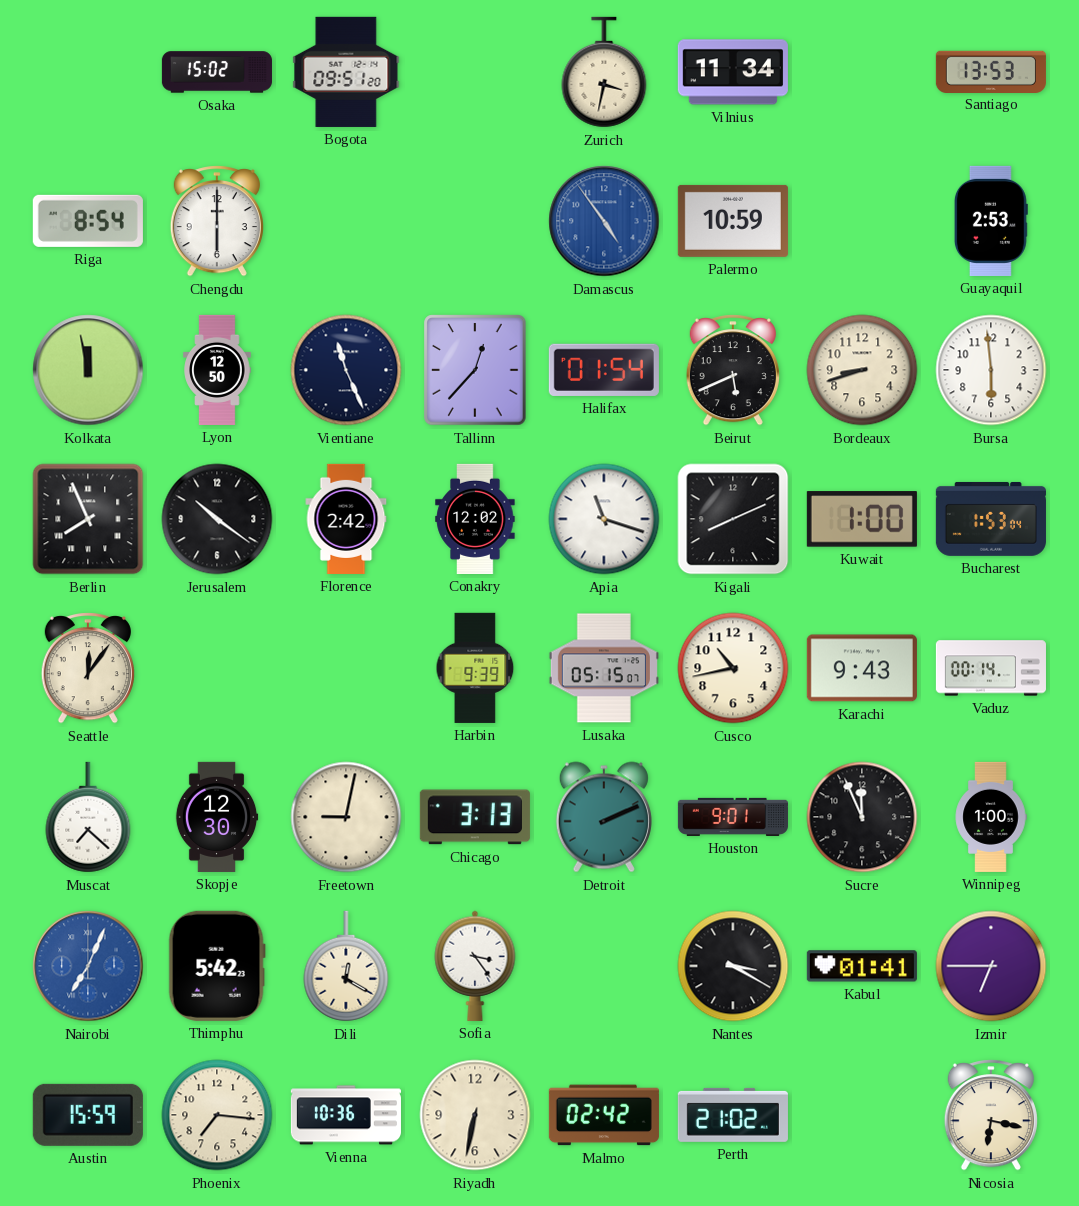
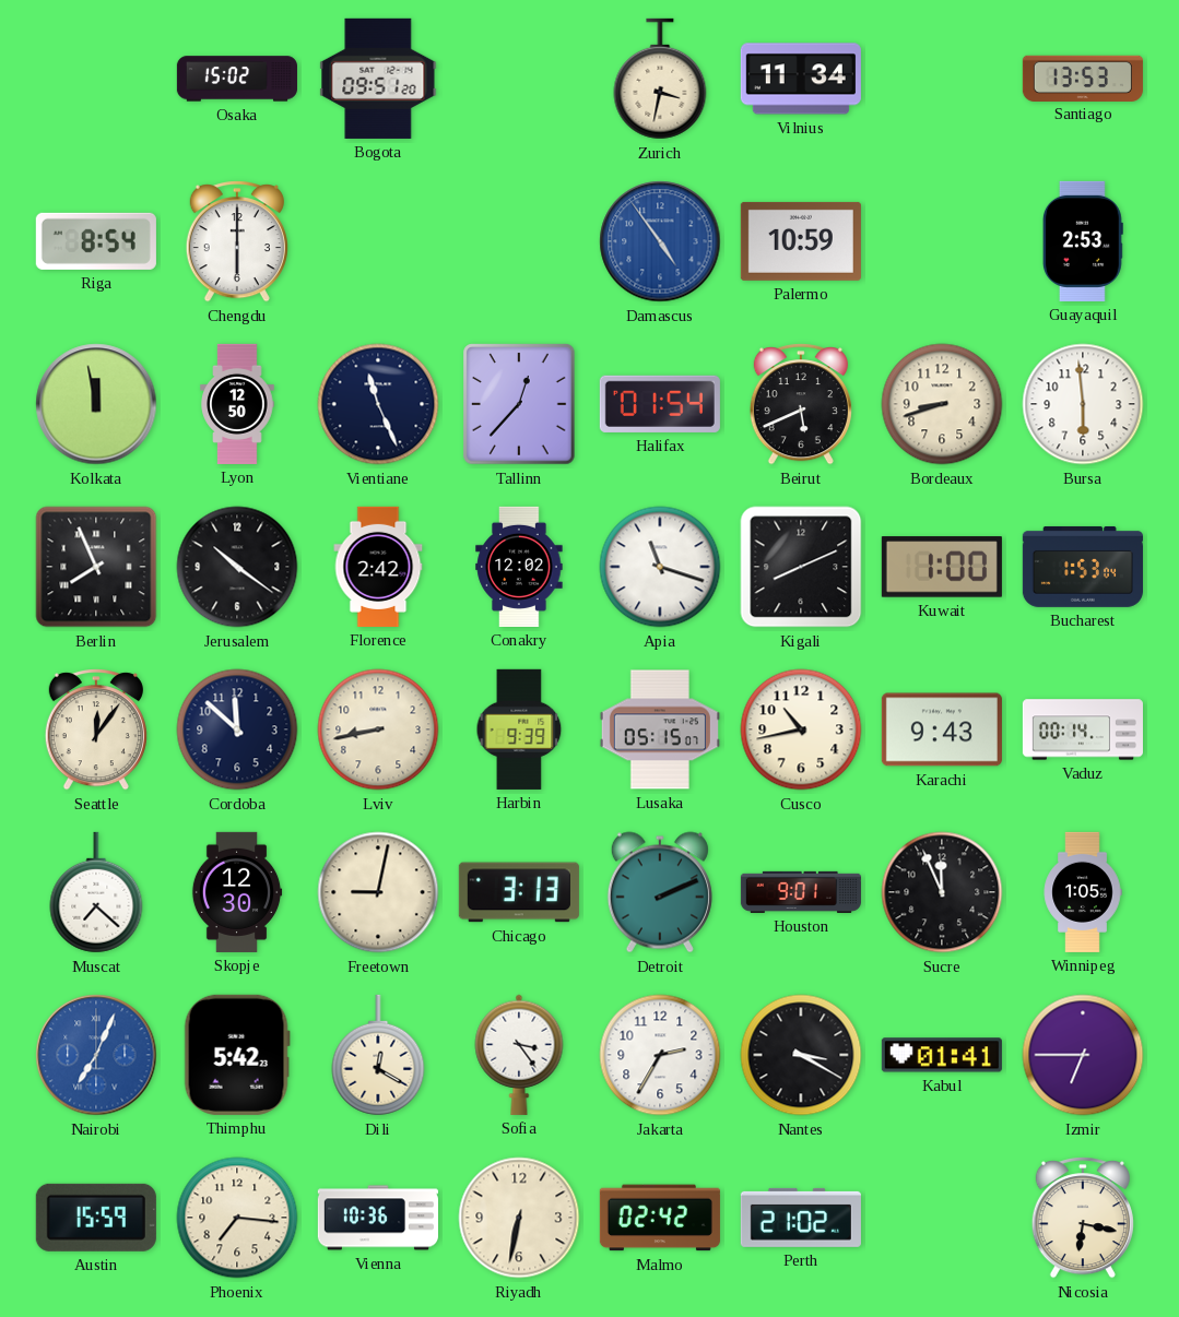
Cordoba: none -> 11:52
Lviv: none -> 8:43
Winnipeg: 1:00 -> 1:05
Jakarta: none -> 2:35
